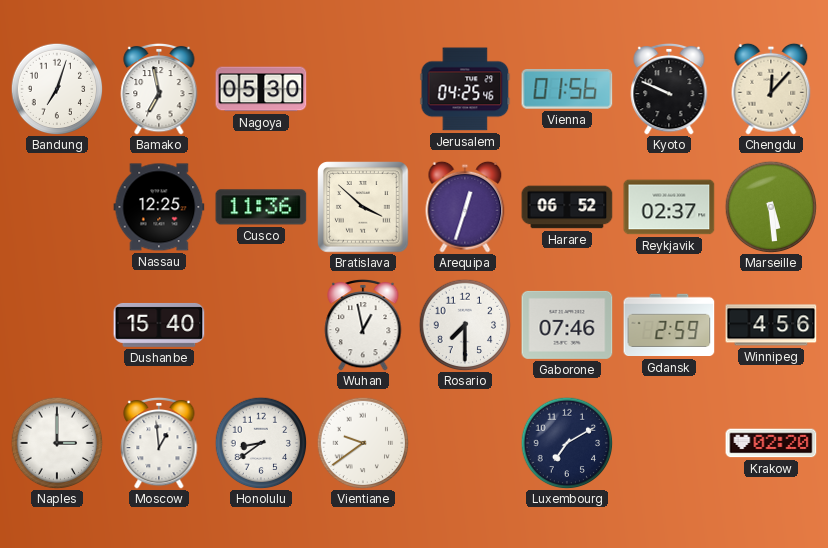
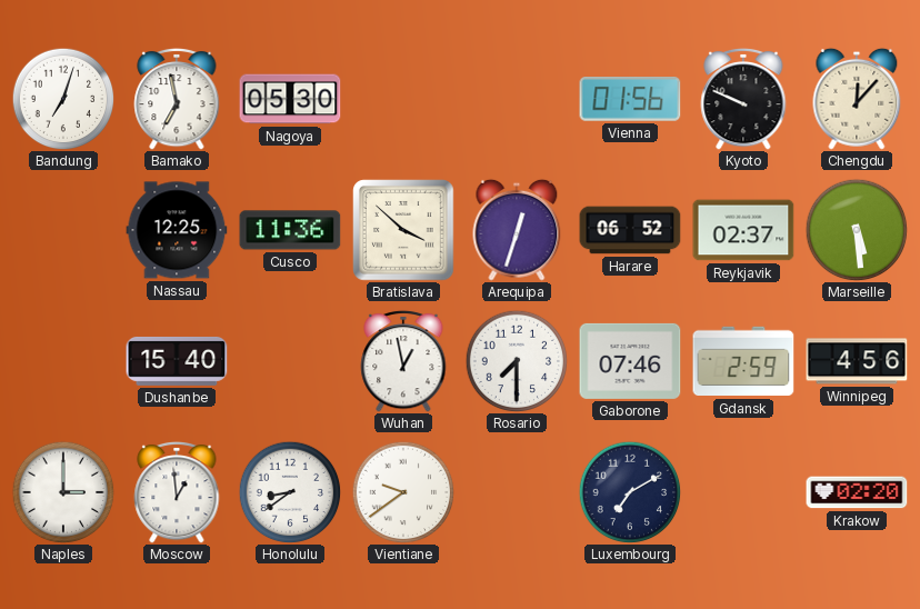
Jerusalem: 04:25 -> none
